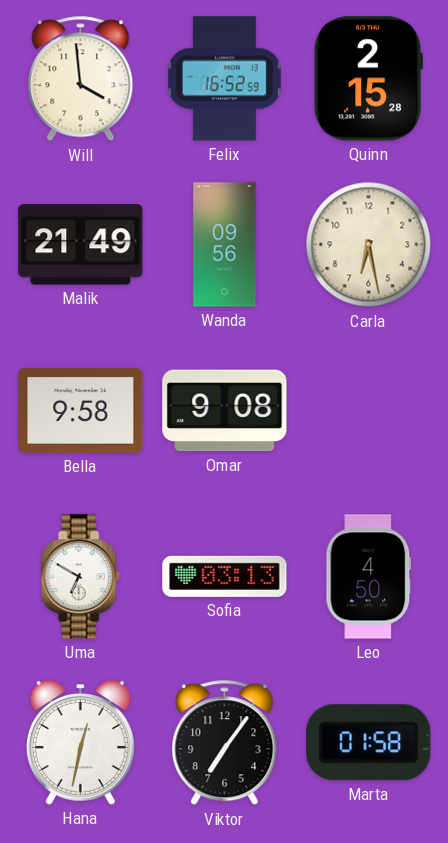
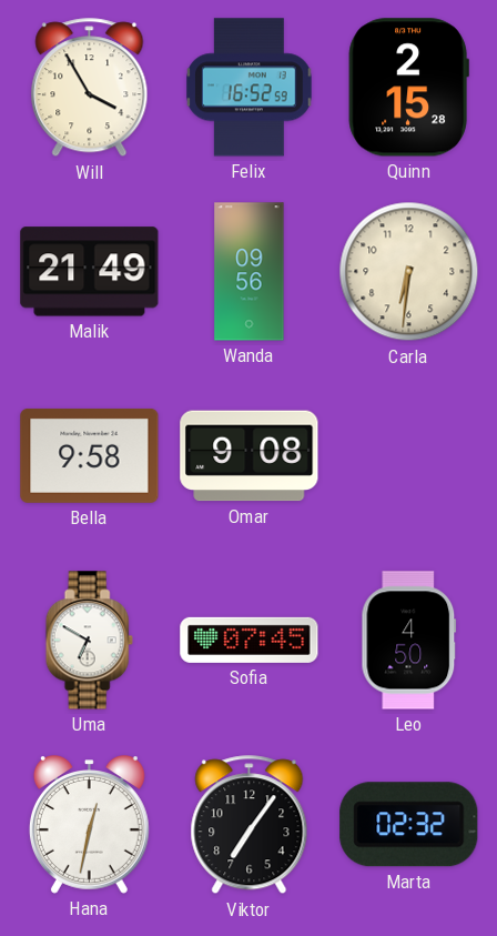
Will: 3:59 -> 3:55
Carla: 6:28 -> 6:31
Sofia: 03:13 -> 07:45
Marta: 01:58 -> 02:32
